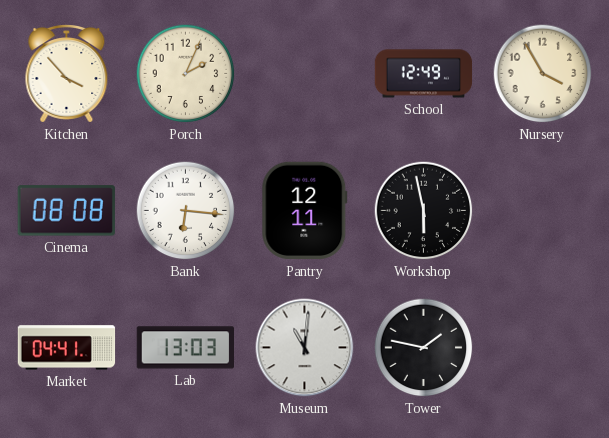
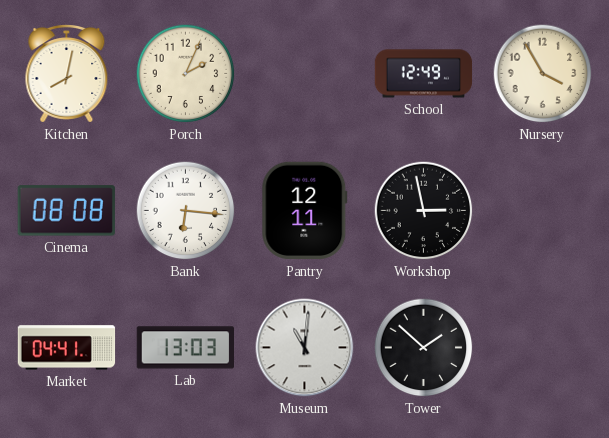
Kitchen: 3:53 -> 8:02
Workshop: 5:58 -> 2:58
Tower: 1:47 -> 1:52
